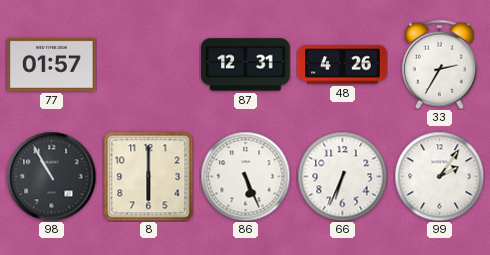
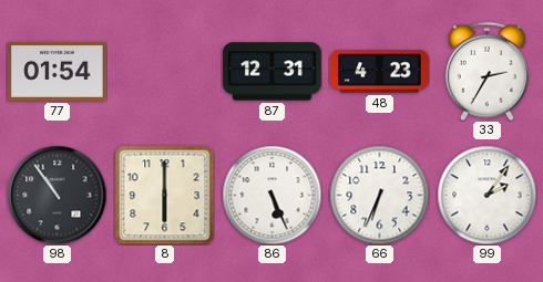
77: 01:57 -> 01:54
48: 4:26 -> 4:23
98: 10:55 -> 10:54
